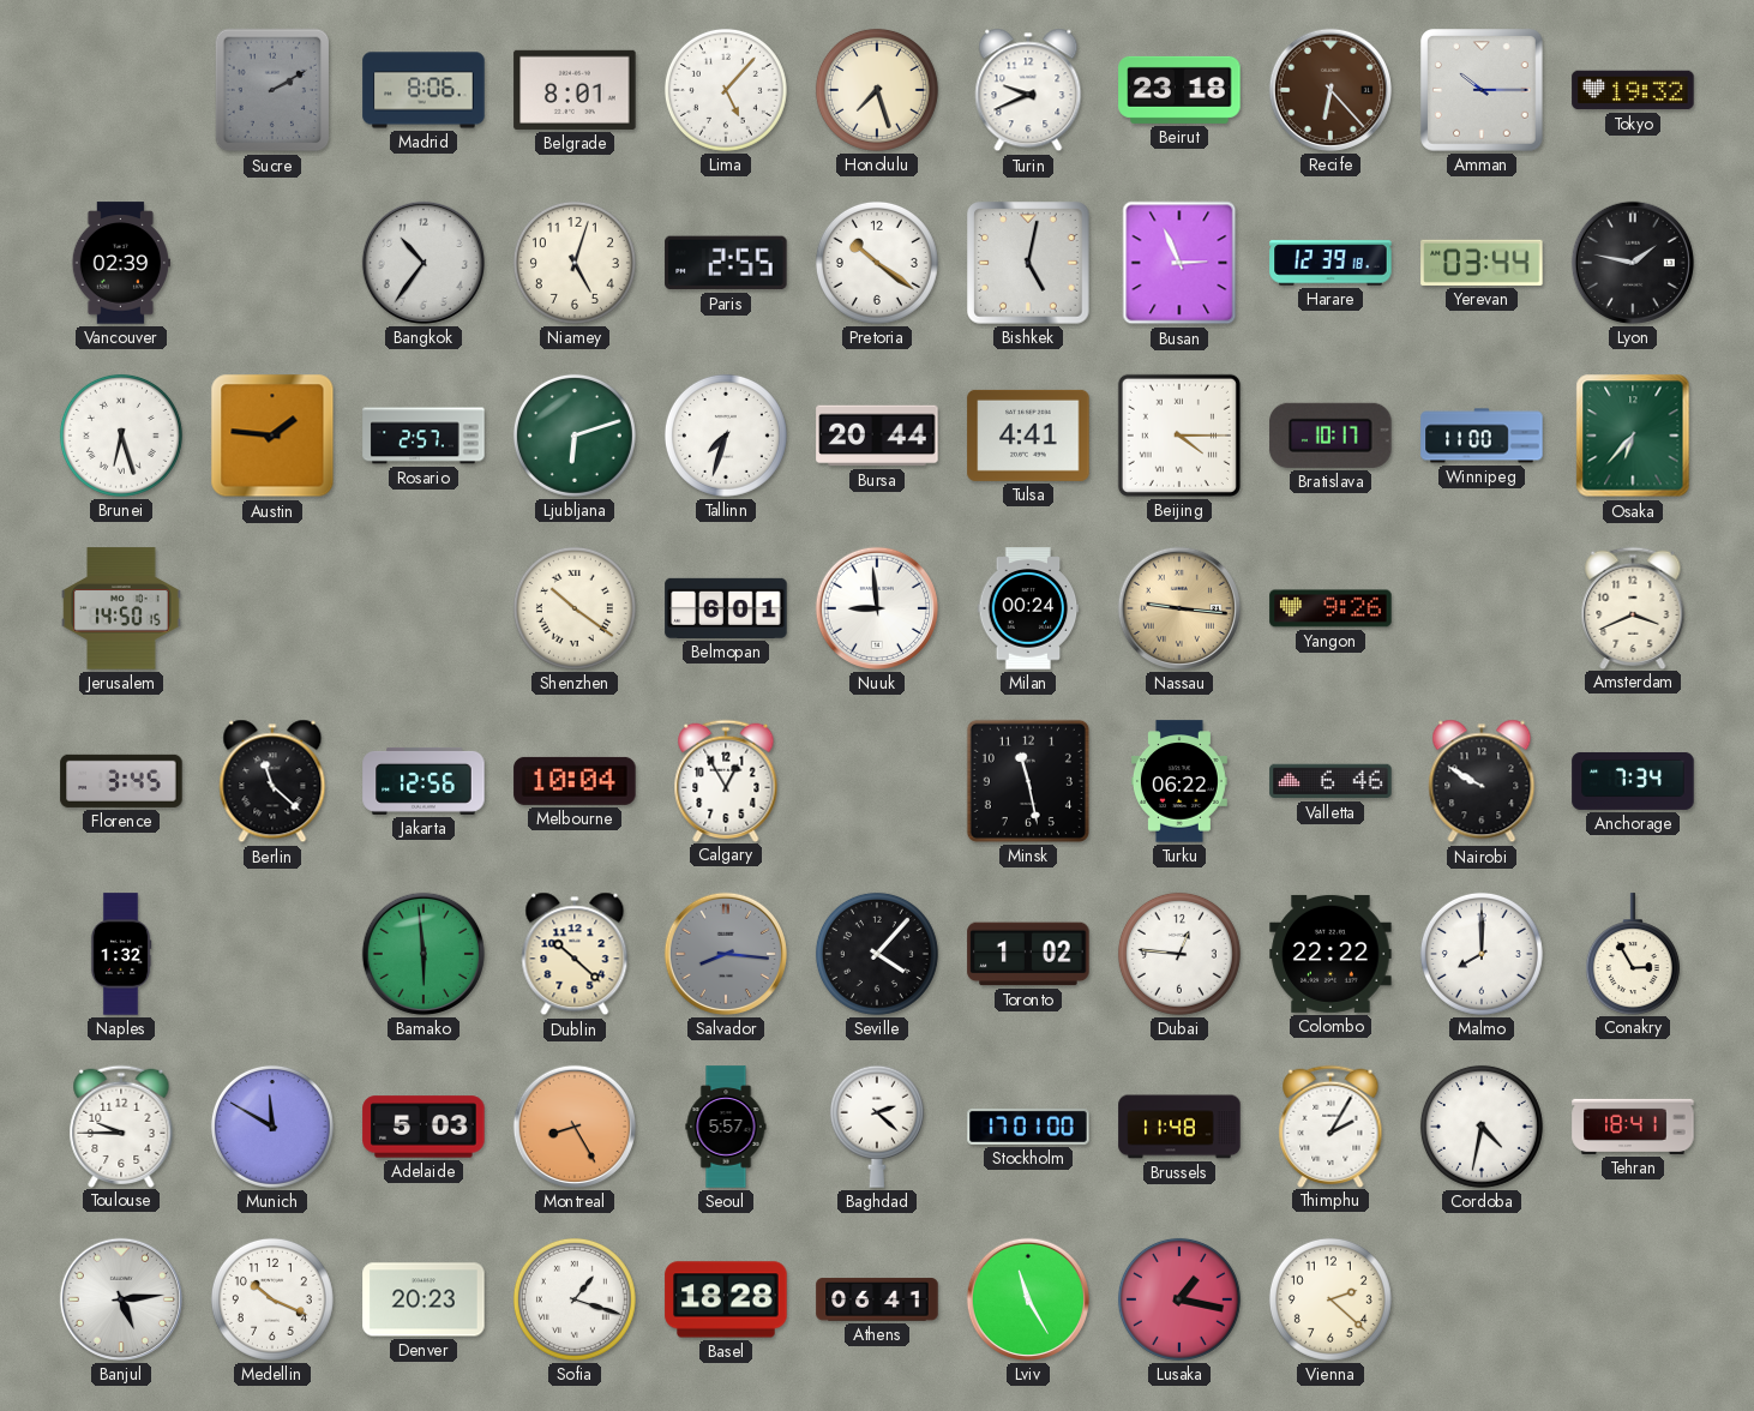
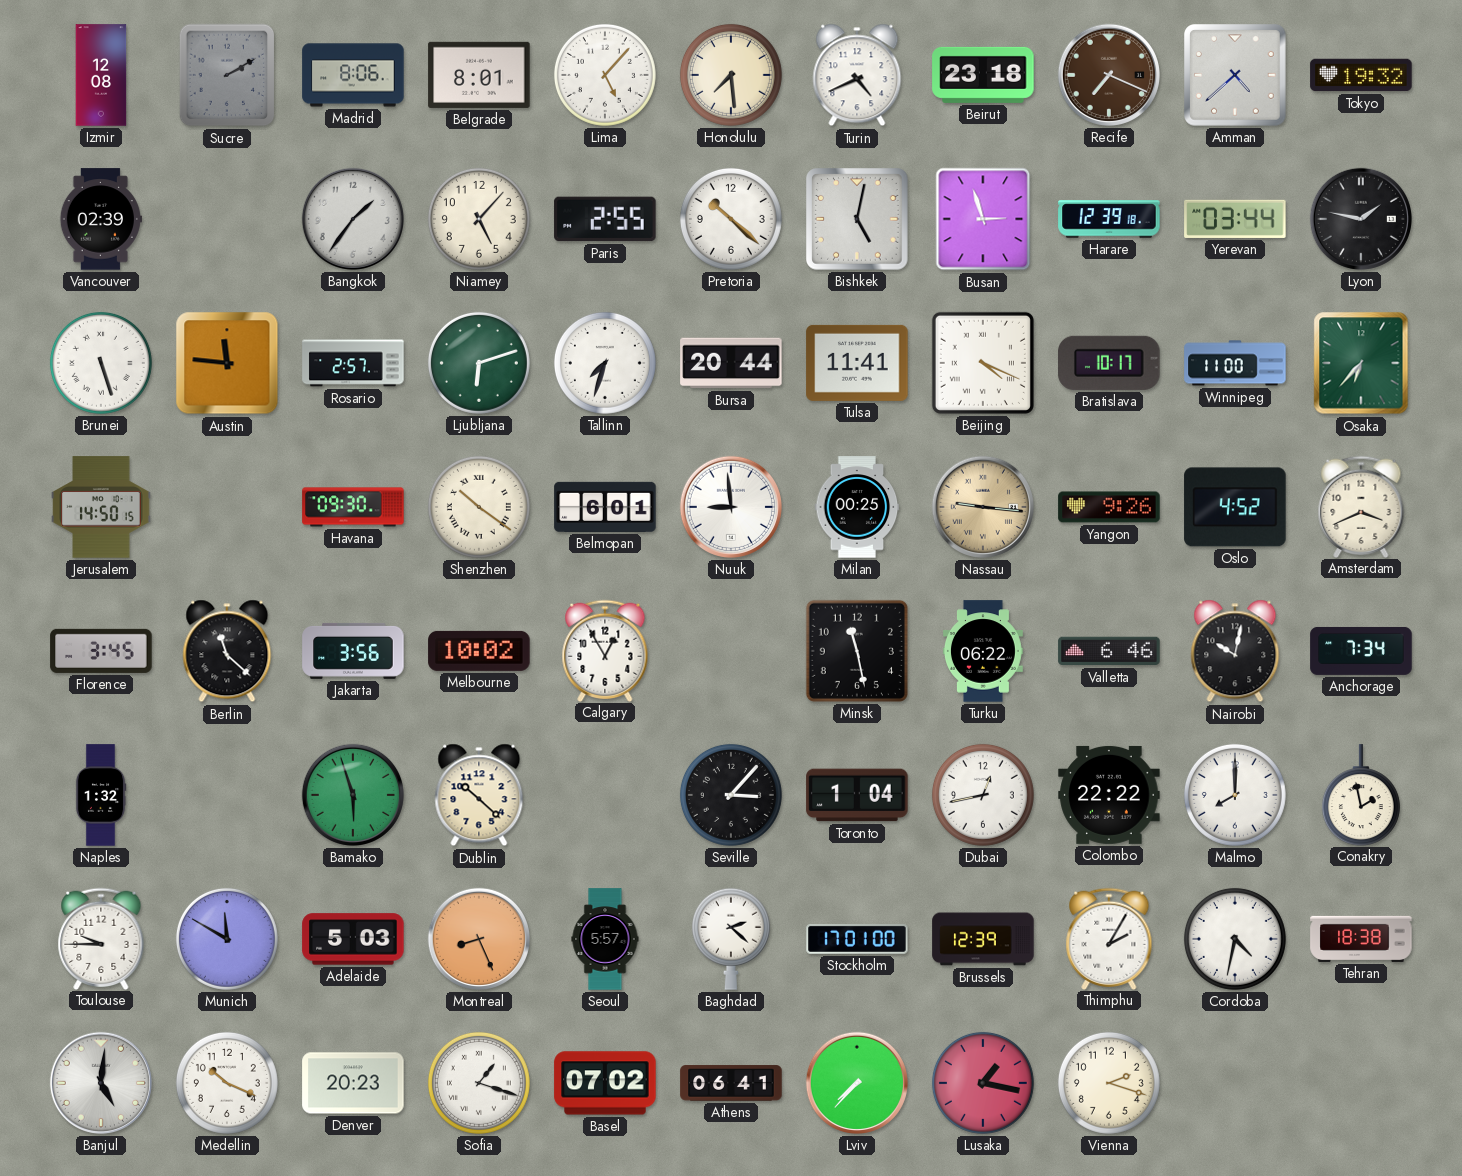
Izmir: none -> 12:08
Honolulu: 7:27 -> 7:29
Turin: 9:41 -> 4:41
Recife: 6:23 -> 7:19
Amman: 10:15 -> 4:38
Bangkok: 10:36 -> 1:36
Niamey: 5:03 -> 5:07
Pretoria: 10:21 -> 10:22
Busan: 2:56 -> 2:57
Brunei: 6:27 -> 5:27
Austin: 1:46 -> 11:46
Tulsa: 4:41 -> 11:41
Beijing: 4:15 -> 4:19
Havana: none -> 09:30
Milan: 00:24 -> 00:25
Oslo: none -> 4:52
Jakarta: 12:56 -> 3:56
Melbourne: 10:04 -> 10:02
Nairobi: 9:50 -> 10:02
Bamako: 5:59 -> 5:57
Salvador: 8:16 -> none
Seville: 4:07 -> 3:07
Toronto: 1:02 -> 1:04
Dubai: 12:46 -> 12:43
Conakry: 2:55 -> 1:58
Montreal: 8:25 -> 8:26
Brussels: 11:48 -> 12:39
Tehran: 18:41 -> 18:38
Banjul: 5:14 -> 5:01
Basel: 18:28 -> 07:02
Lviv: 11:25 -> 7:37
Vienna: 2:22 -> 2:18
